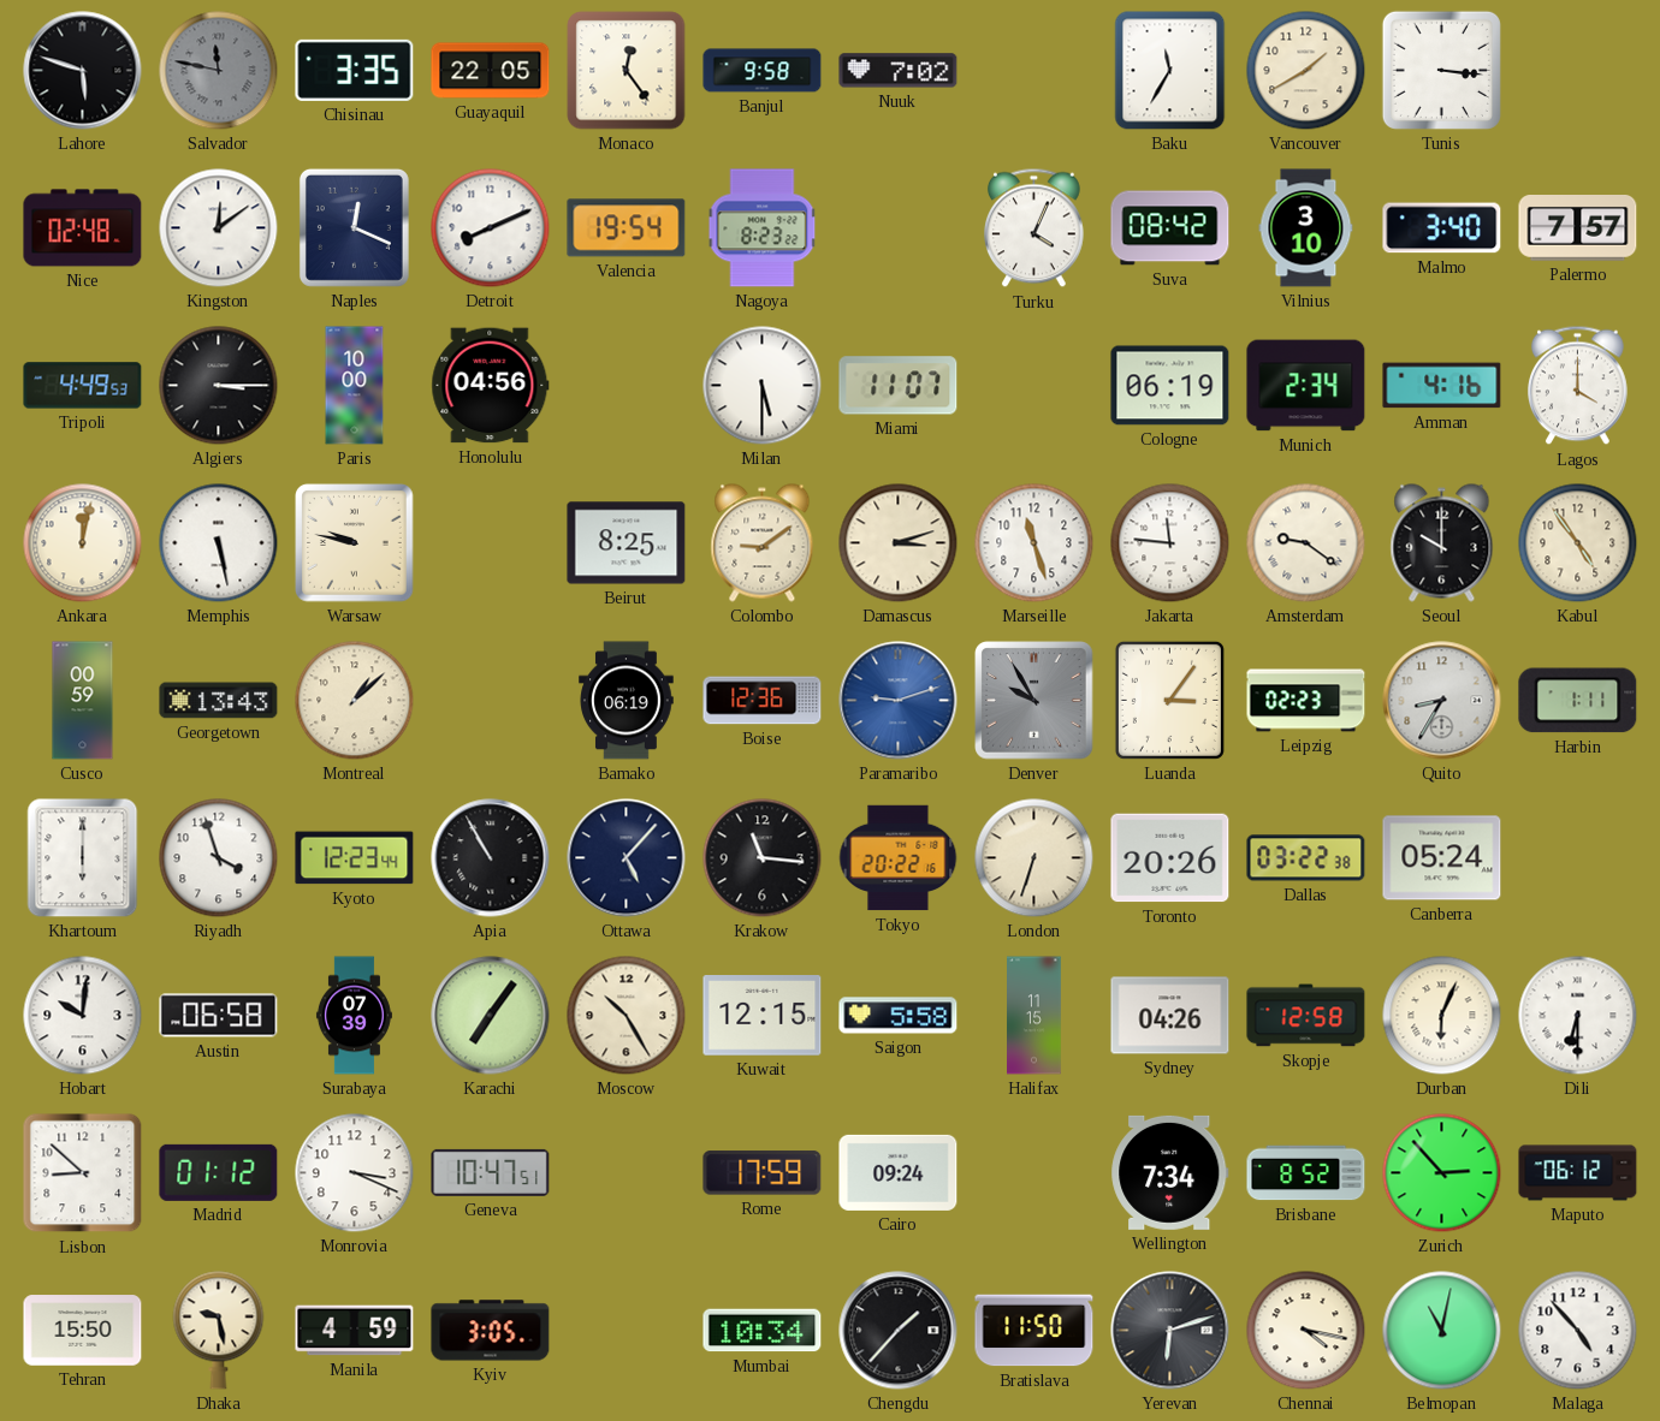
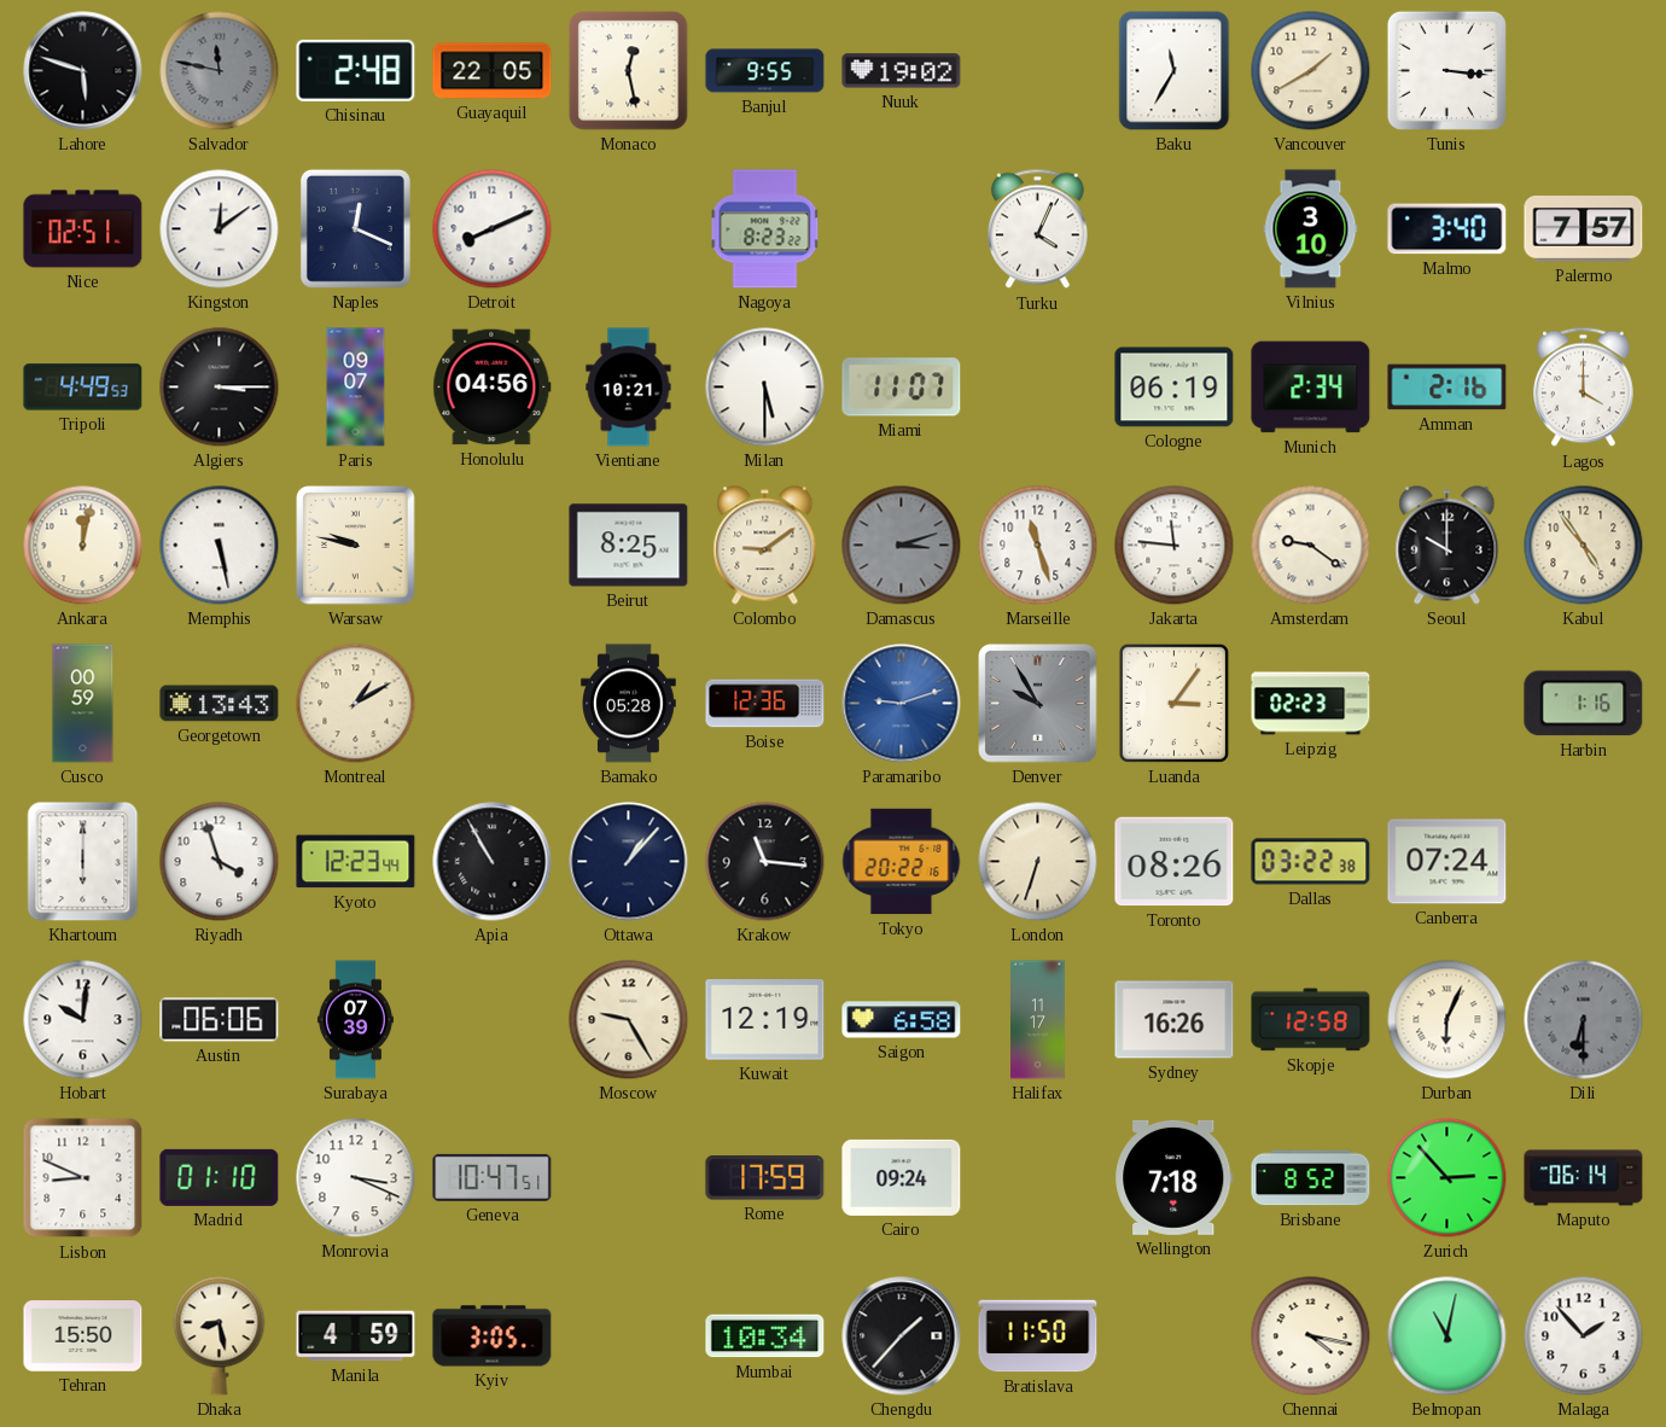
Chisinau: 3:35 -> 2:48
Monaco: 12:24 -> 12:28
Banjul: 9:58 -> 9:55
Nuuk: 7:02 -> 19:02
Nice: 02:48 -> 02:51
Valencia: 19:54 -> none
Suva: 08:42 -> none
Paris: 10:00 -> 09:07
Vientiane: none -> 10:21
Amman: 4:16 -> 2:16
Damascus dial: cream -> grey
Montreal: 1:08 -> 1:10
Bamako: 06:19 -> 05:28
Quito: 8:35 -> none
Harbin: 1:11 -> 1:16
Ottawa: 5:07 -> 1:07
Toronto: 20:26 -> 08:26
Canberra: 05:24 -> 07:24
Austin: 06:58 -> 06:06
Karachi: 7:06 -> none
Moscow: 10:25 -> 9:25
Kuwait: 12:15 -> 12:19
Saigon: 5:58 -> 6:58
Halifax: 11:15 -> 11:17
Sydney: 04:26 -> 16:26
Dili dial: white -> grey
Lisbon: 8:52 -> 8:49
Madrid: 01:12 -> 01:10
Wellington: 7:34 -> 7:18
Maputo: 06:12 -> 06:14
Dhaka: 9:28 -> 8:28
Yerevan: 6:12 -> none
Malaga: 4:53 -> 1:53
